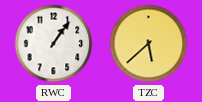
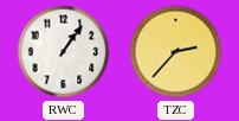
TZC: 5:38 -> 2:37
